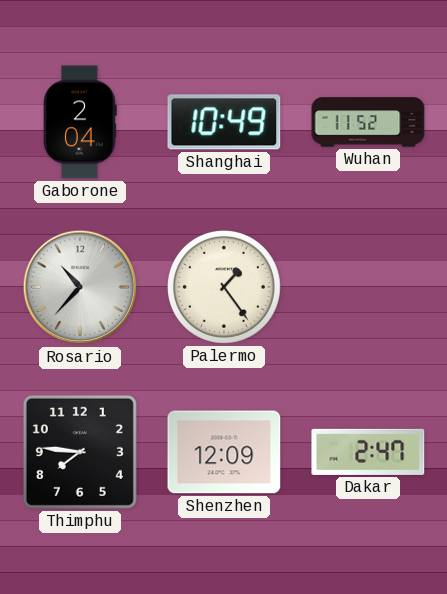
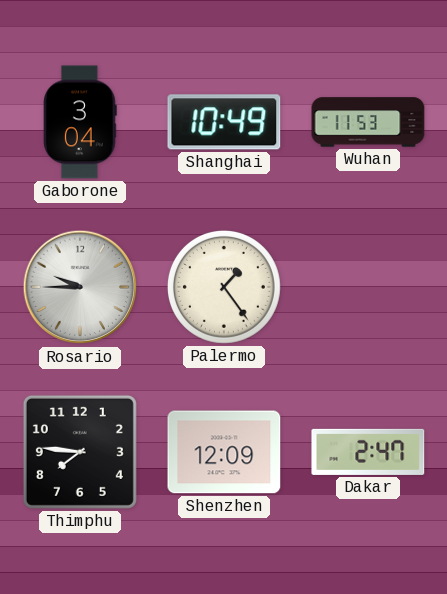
Gaborone: 2:04 -> 3:04
Wuhan: 11:52 -> 11:53
Rosario: 10:37 -> 9:45
